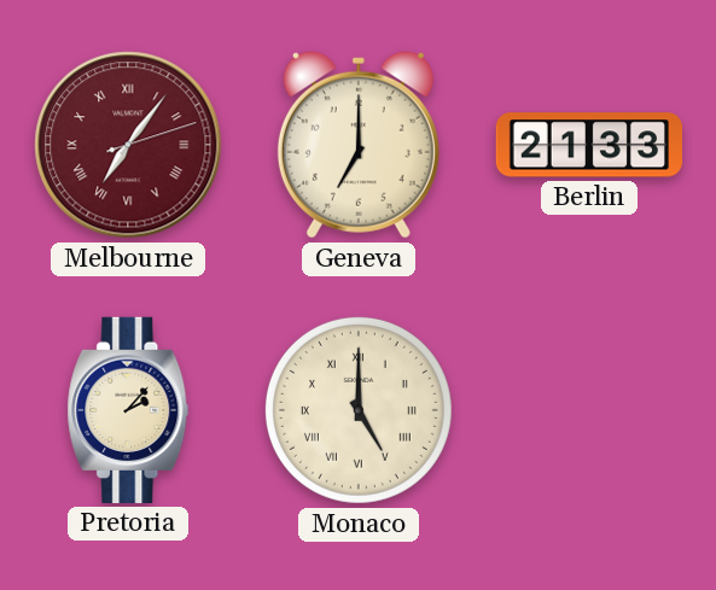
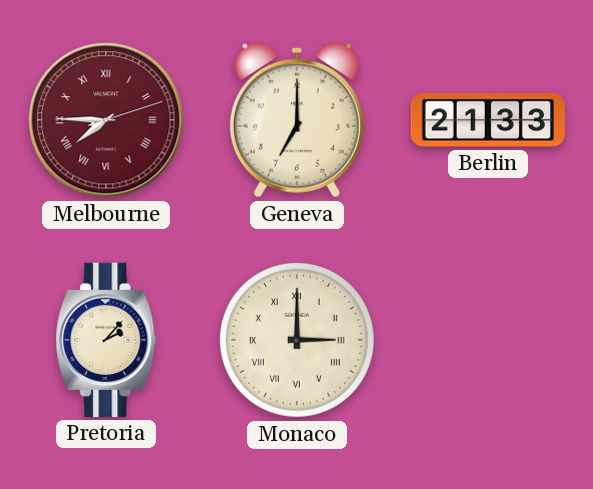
Melbourne: 7:06 -> 7:45
Monaco: 5:00 -> 3:00
